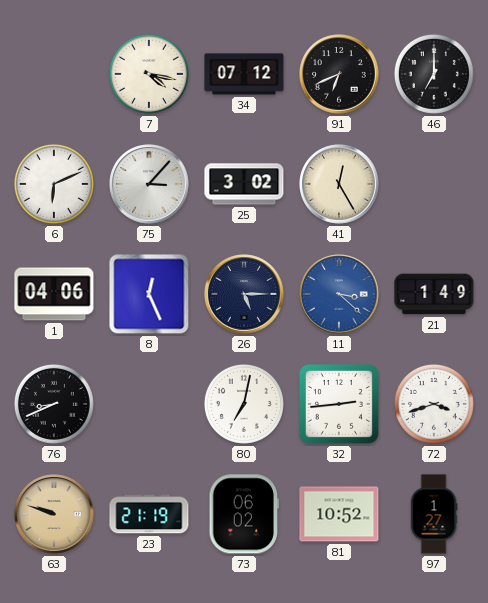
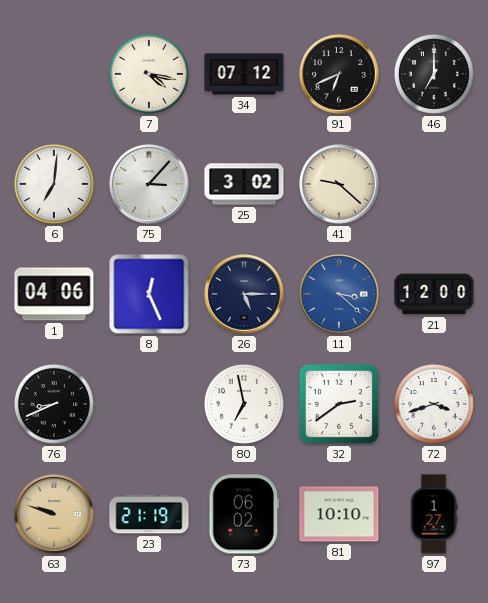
6: 6:11 -> 7:01
41: 12:25 -> 9:22
21: 1:49 -> 12:00
80: 7:02 -> 6:58
32: 2:44 -> 2:39
81: 10:52 -> 10:10
